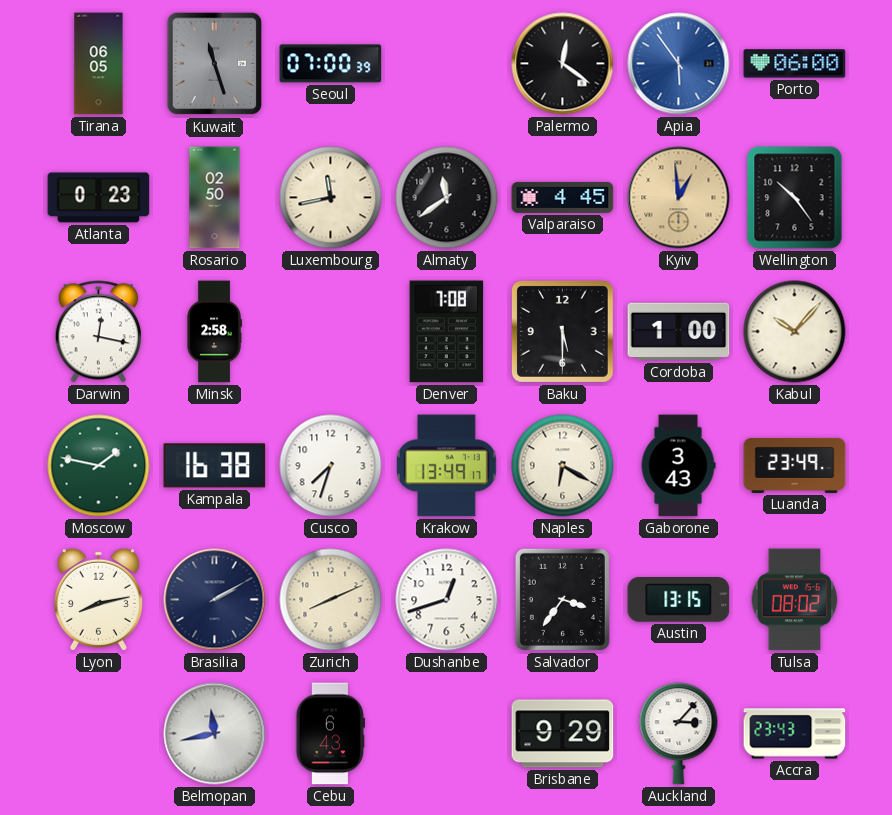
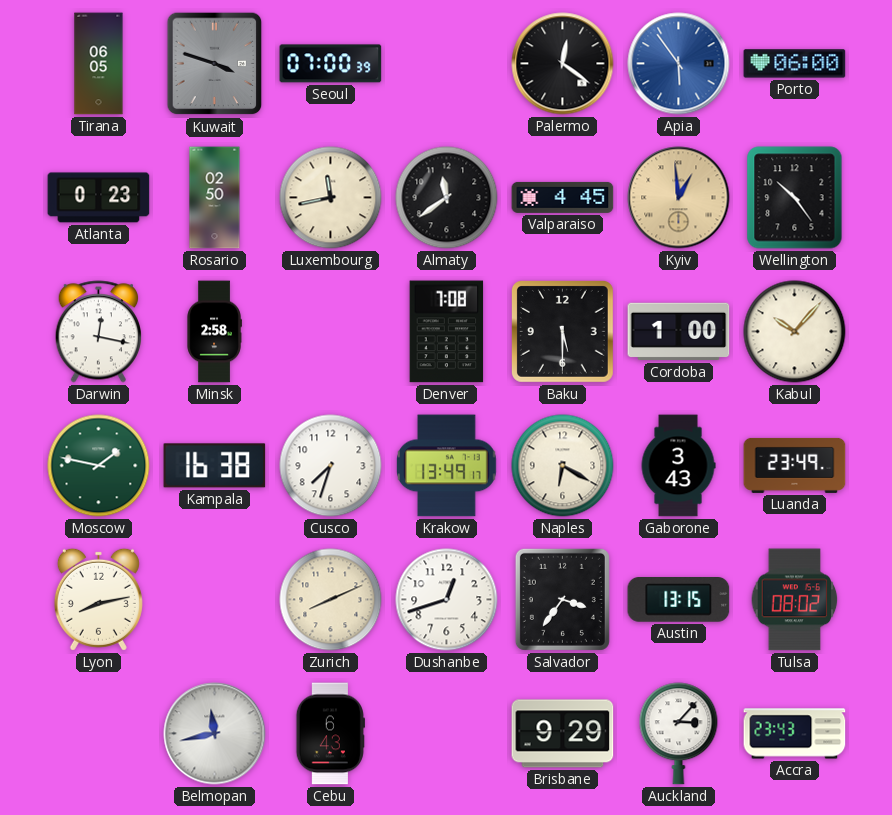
Kuwait: 11:27 -> 3:48
Brasilia: 2:10 -> none
